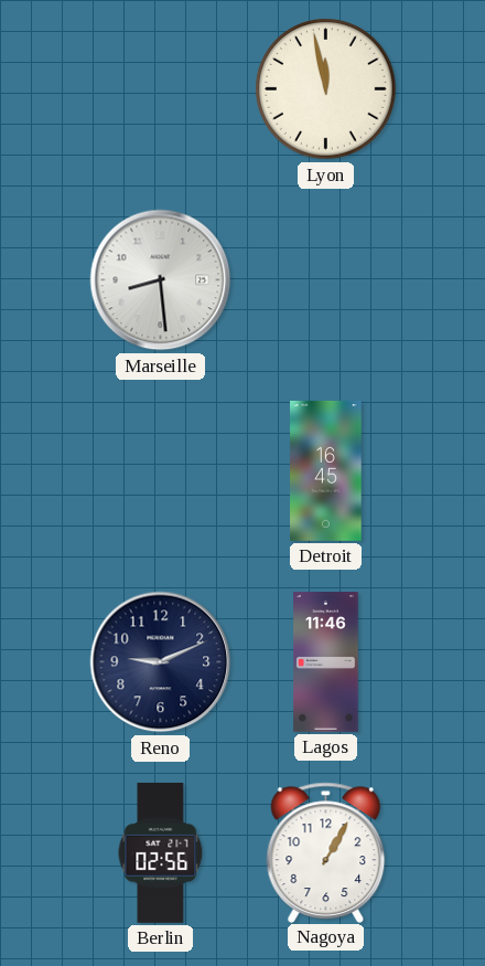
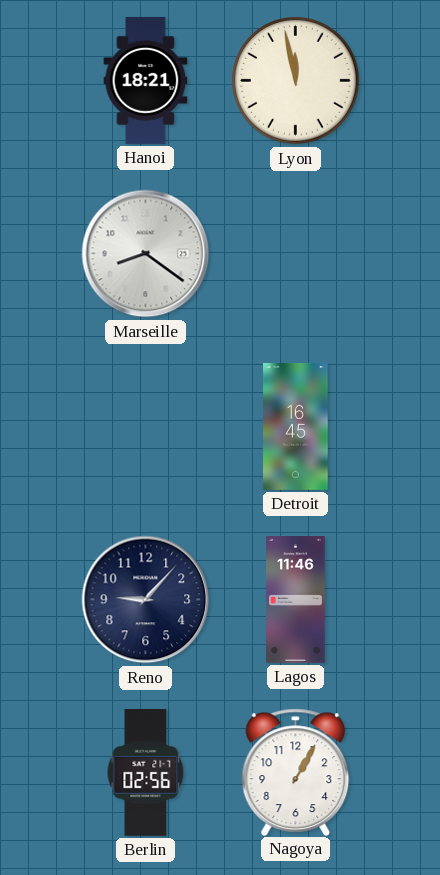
Hanoi: none -> 18:21
Marseille: 8:29 -> 8:21
Reno: 9:11 -> 9:07
